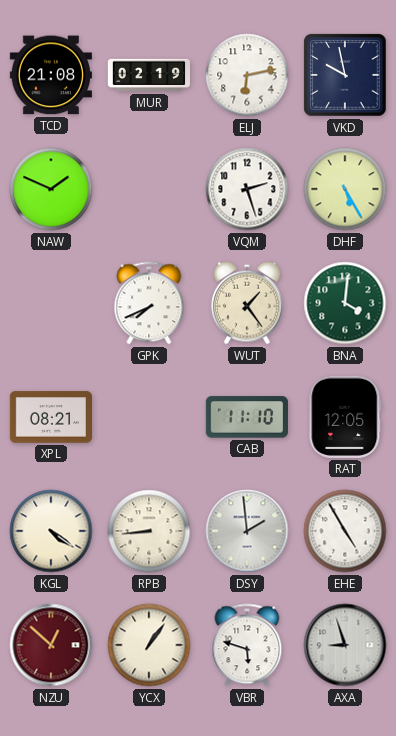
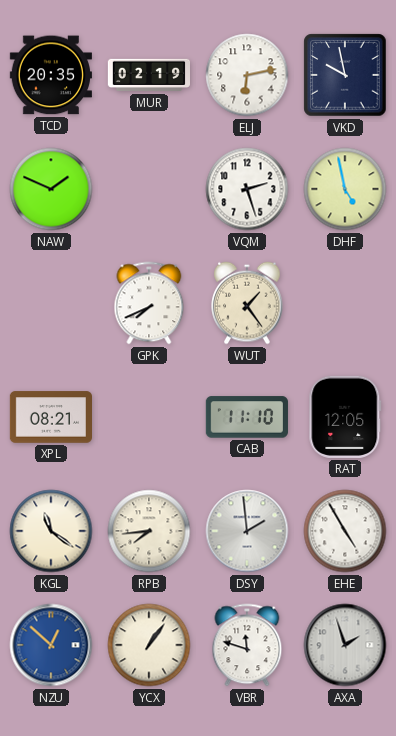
TCD: 21:08 -> 20:35
DHF: 5:25 -> 4:58
BNA: 4:01 -> none
KGL: 4:21 -> 11:21
RPB: 8:44 -> 7:44
NZU dial: burgundy -> blue
VBR: 5:48 -> 11:48
AXA: 8:57 -> 1:57
